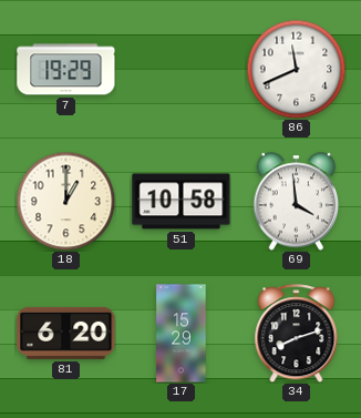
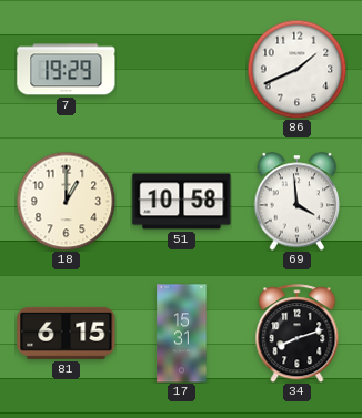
86: 11:41 -> 1:41
81: 6:20 -> 6:15
17: 15:29 -> 15:31
